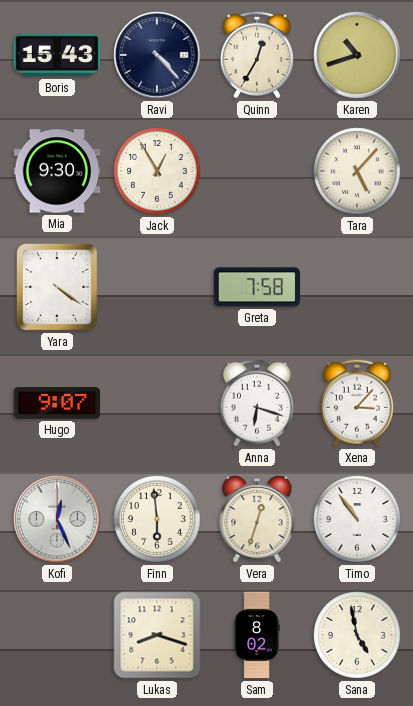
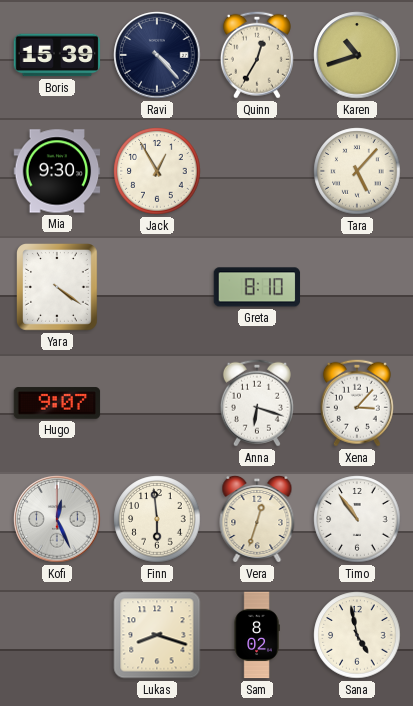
Boris: 15:43 -> 15:39
Greta: 7:58 -> 8:10
